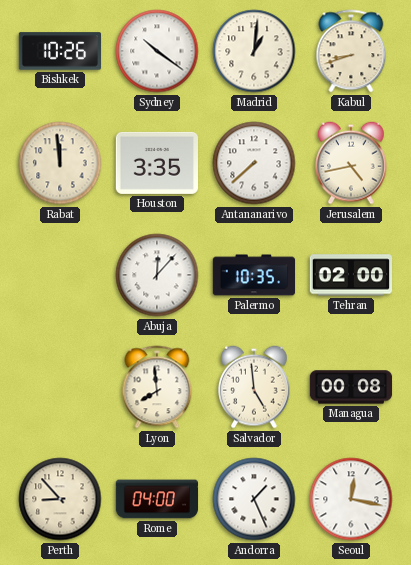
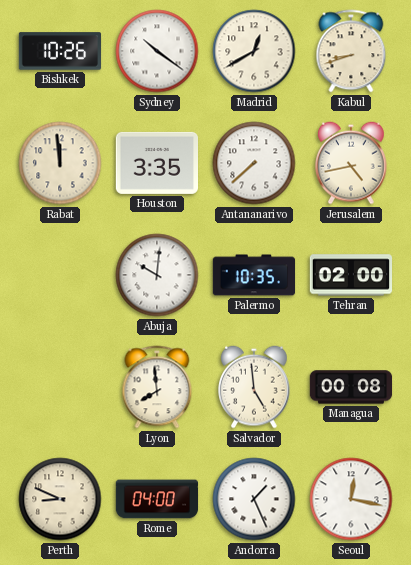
Madrid: 1:01 -> 12:40
Abuja: 12:07 -> 10:01
Perth: 8:53 -> 8:49
